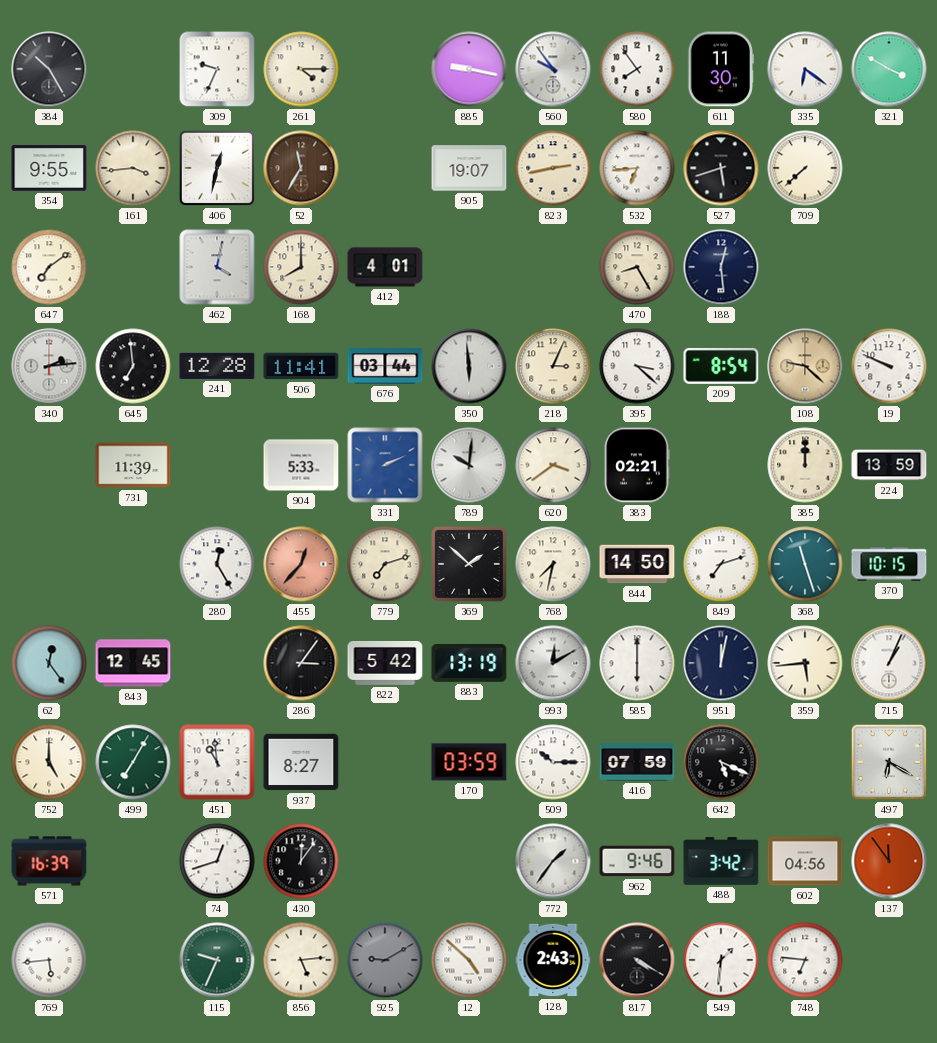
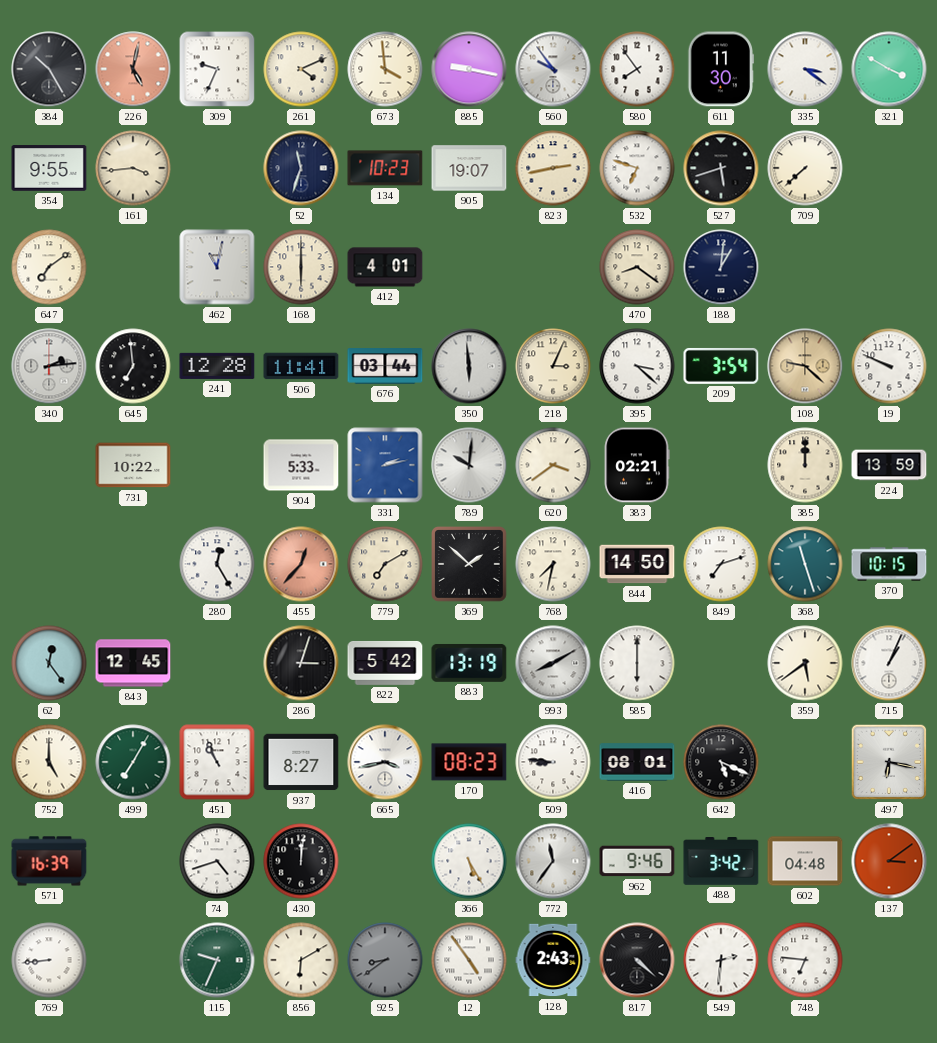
226: none -> 5:02
261: 4:15 -> 4:11
673: none -> 3:59
335: 6:21 -> 3:21
406: 12:32 -> none
52: 11:35 -> 11:33
52 dial: brown -> navy
134: none -> 10:23
532: 6:44 -> 6:48
462: 4:02 -> 11:02
168: 8:00 -> 6:00
470: 8:25 -> 8:21
188: 12:29 -> 1:01
209: 8:54 -> 3:54
731: 11:39 -> 10:22
331: 2:11 -> 2:13
779: 7:12 -> 7:10
286: 3:06 -> 3:03
993: 12:10 -> 8:10
951: 12:02 -> none
359: 5:44 -> 5:39
451: 10:59 -> 10:56
665: none -> 3:43
170: 03:59 -> 08:23
509: 10:15 -> 8:46
416: 07:59 -> 08:01
497: 6:20 -> 6:17
74: 12:42 -> 4:42
430: 12:06 -> 12:01
366: none -> 5:25
772: 1:36 -> 11:36
602: 04:56 -> 04:48
137: 11:54 -> 3:09
769: 5:44 -> 8:44
856: 5:14 -> 6:10
925: 9:10 -> 8:39
12: 4:52 -> 4:54
817: 4:20 -> 4:22
549: 1:31 -> 2:31
